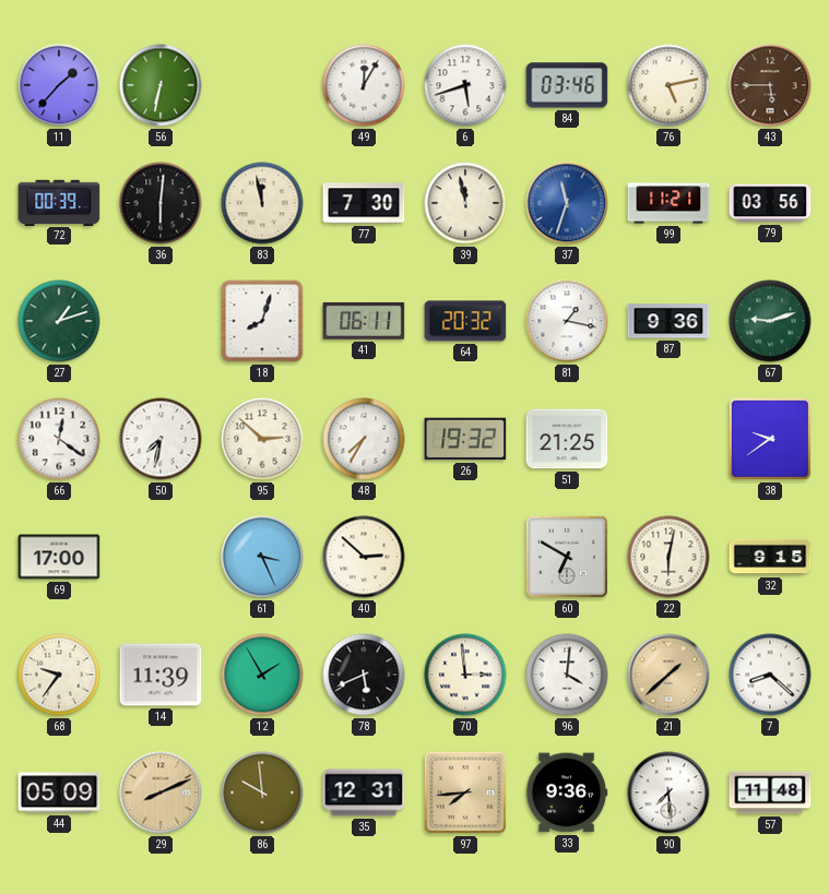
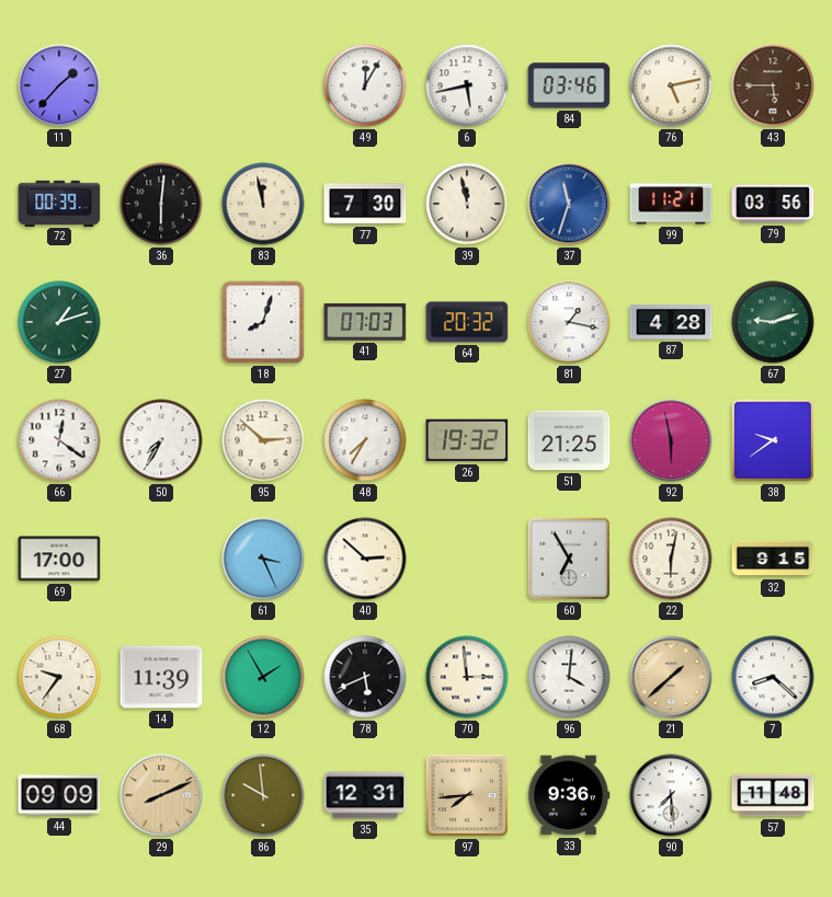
56: 6:32 -> none
6: 5:42 -> 5:43
41: 06:11 -> 07:03
87: 9:36 -> 4:28
50: 7:32 -> 7:35
92: none -> 5:58
60: 6:50 -> 6:55
44: 05:09 -> 09:09
